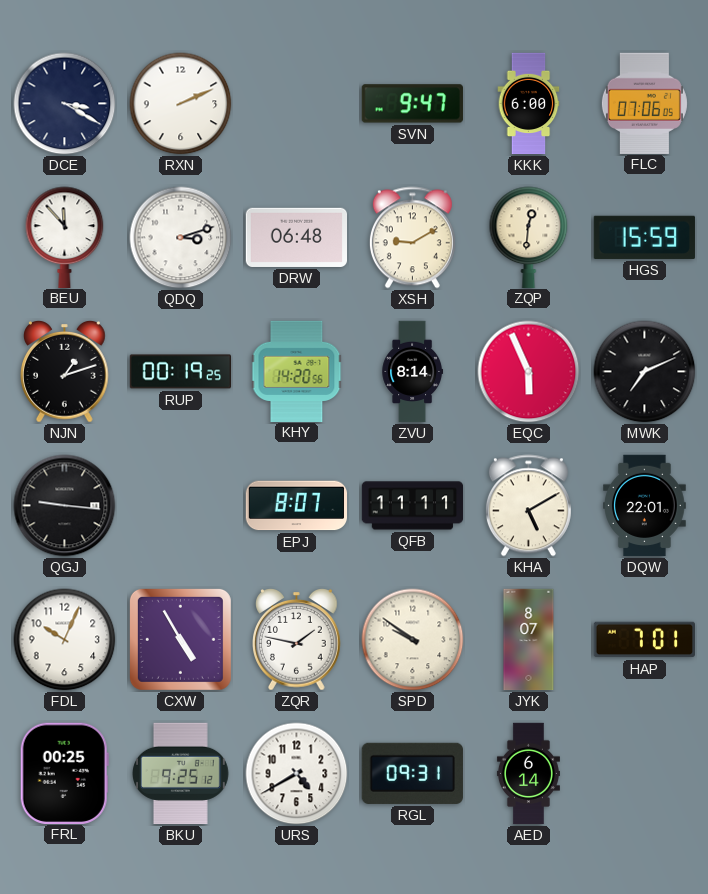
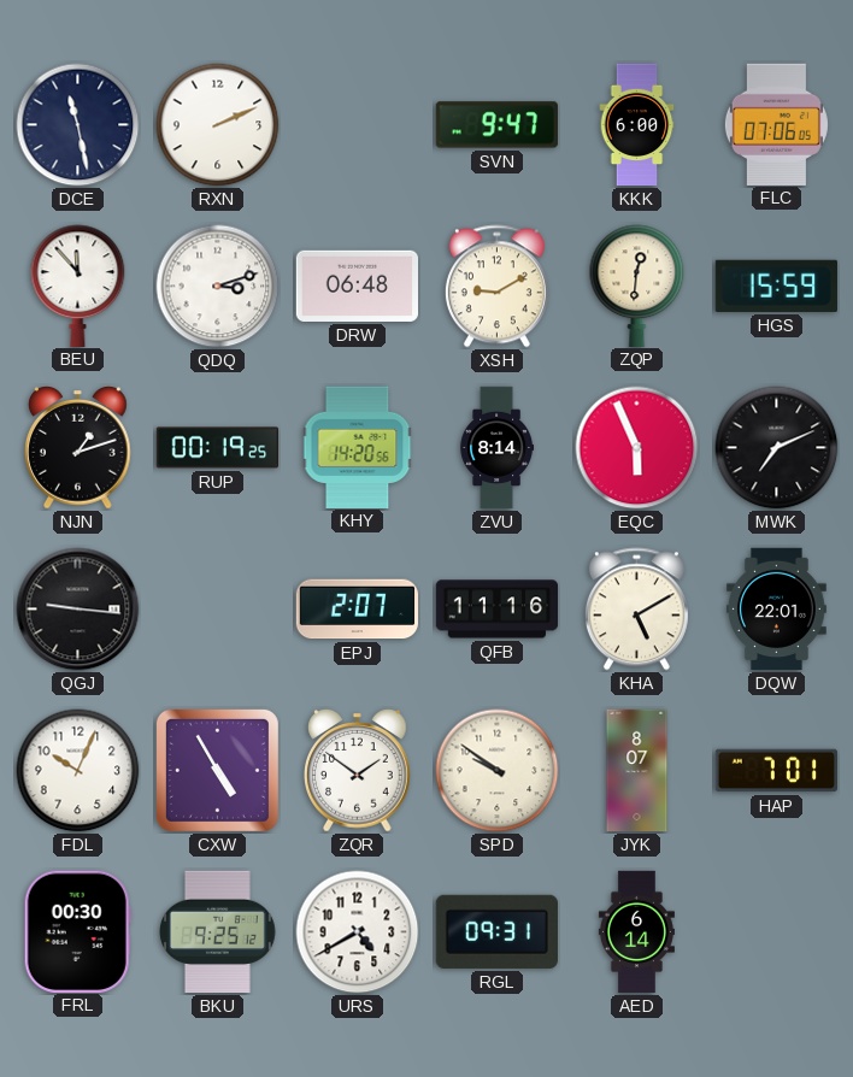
DCE: 3:20 -> 11:28
EPJ: 8:07 -> 2:07
QFB: 11:11 -> 11:16
ZQR: 1:47 -> 1:51
FRL: 00:25 -> 00:30
